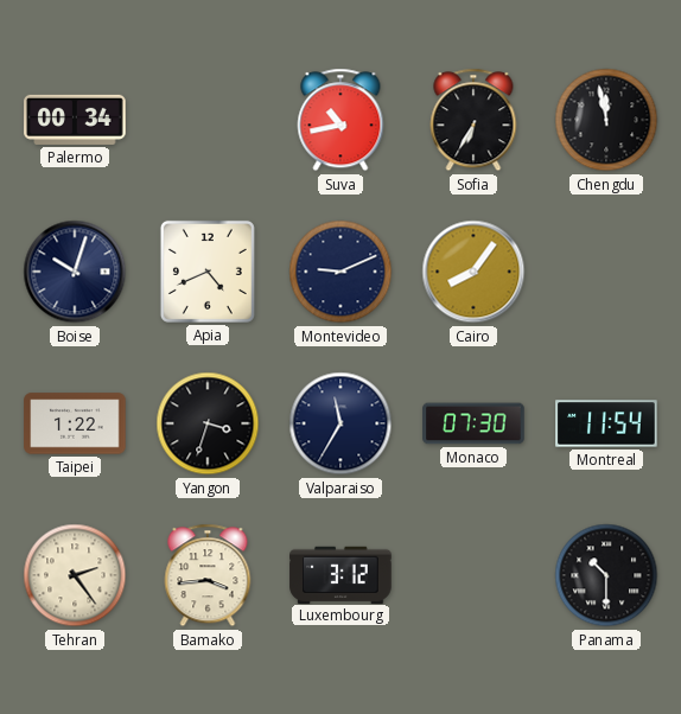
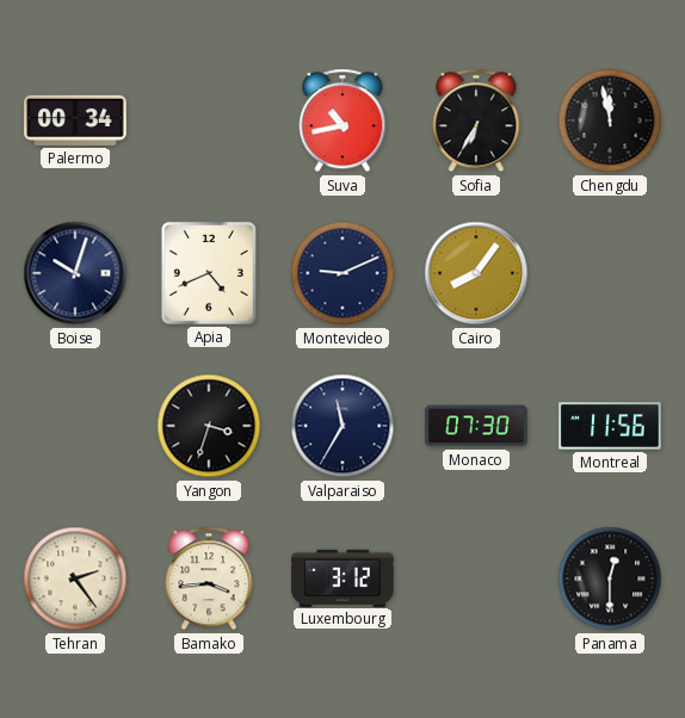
Taipei: 1:22 -> none
Montreal: 11:54 -> 11:56
Panama: 10:30 -> 12:30
